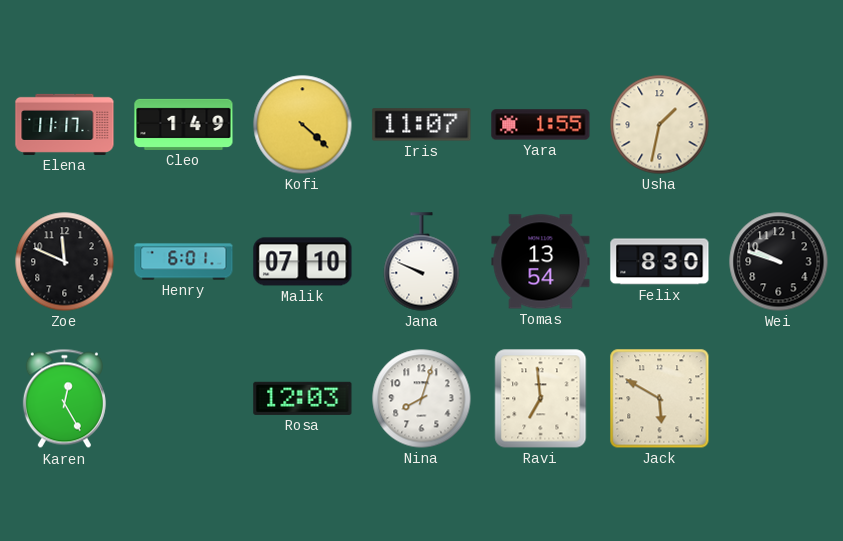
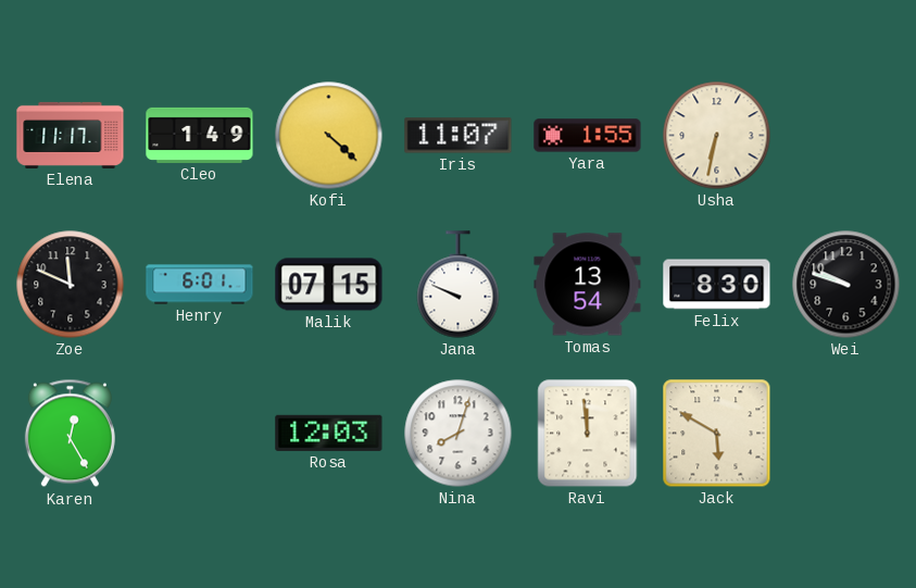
Usha: 1:32 -> 6:32
Malik: 07:10 -> 07:15
Ravi: 6:59 -> 11:59
